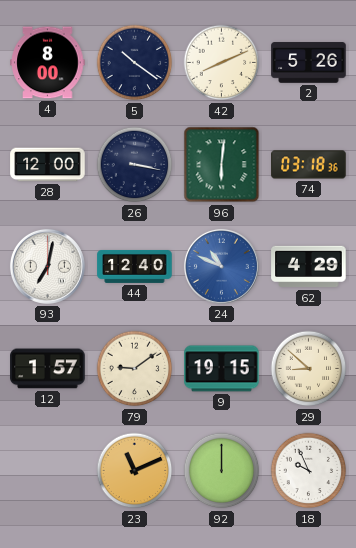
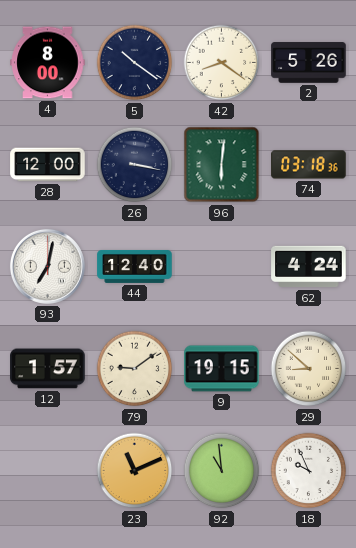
42: 8:11 -> 8:21
24: 10:49 -> none
62: 4:29 -> 4:24
92: 12:00 -> 10:59
